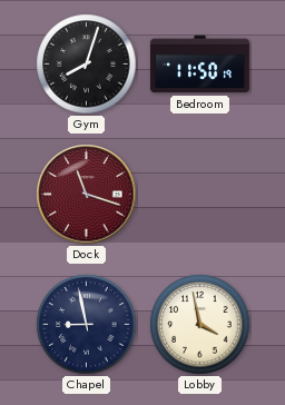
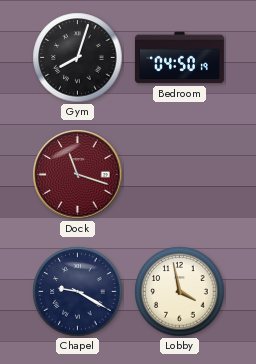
Bedroom: 11:50 -> 04:50
Chapel: 8:58 -> 9:20
